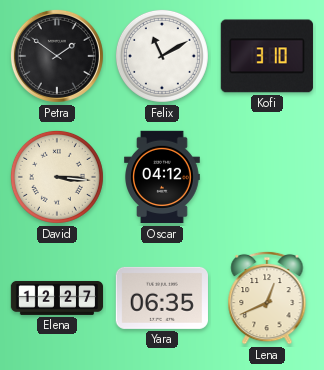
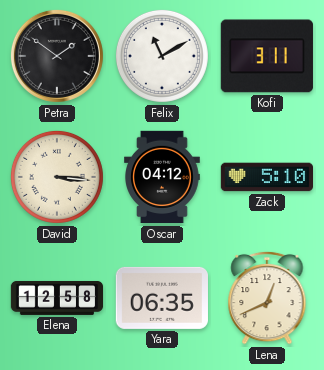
Kofi: 3:10 -> 3:11
Zack: none -> 5:10
Elena: 12:27 -> 12:58
